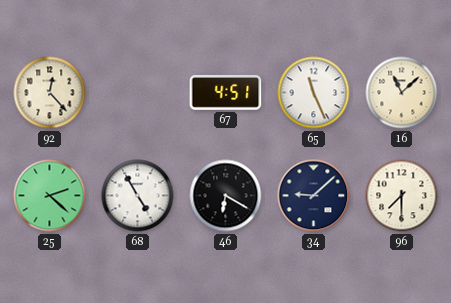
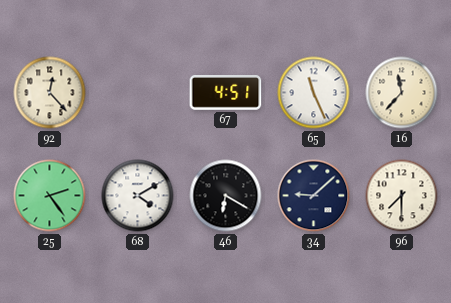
16: 11:08 -> 11:37
25: 2:22 -> 2:24
68: 4:55 -> 4:10
